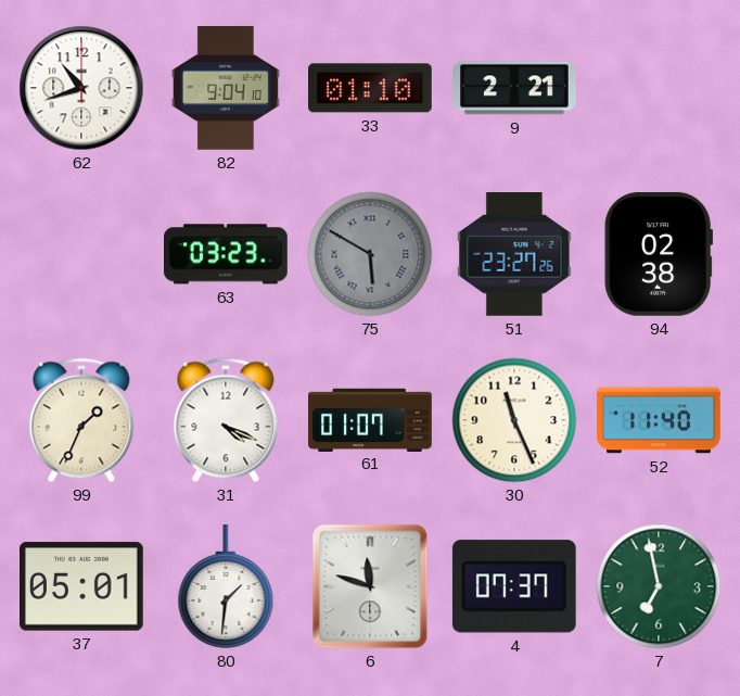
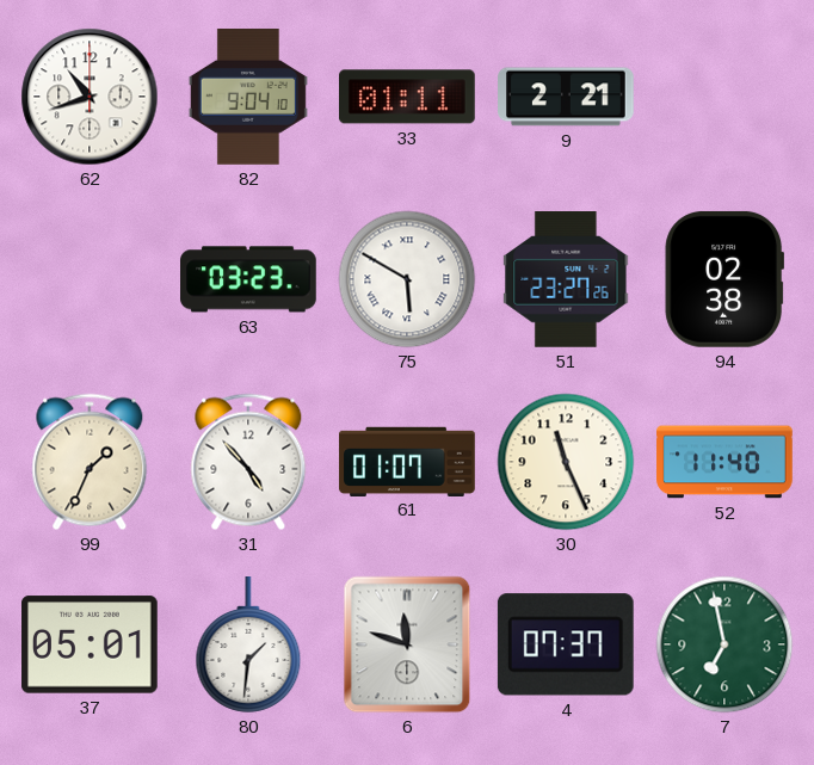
33: 01:10 -> 01:11
75 dial: grey -> white
31: 4:19 -> 4:53
